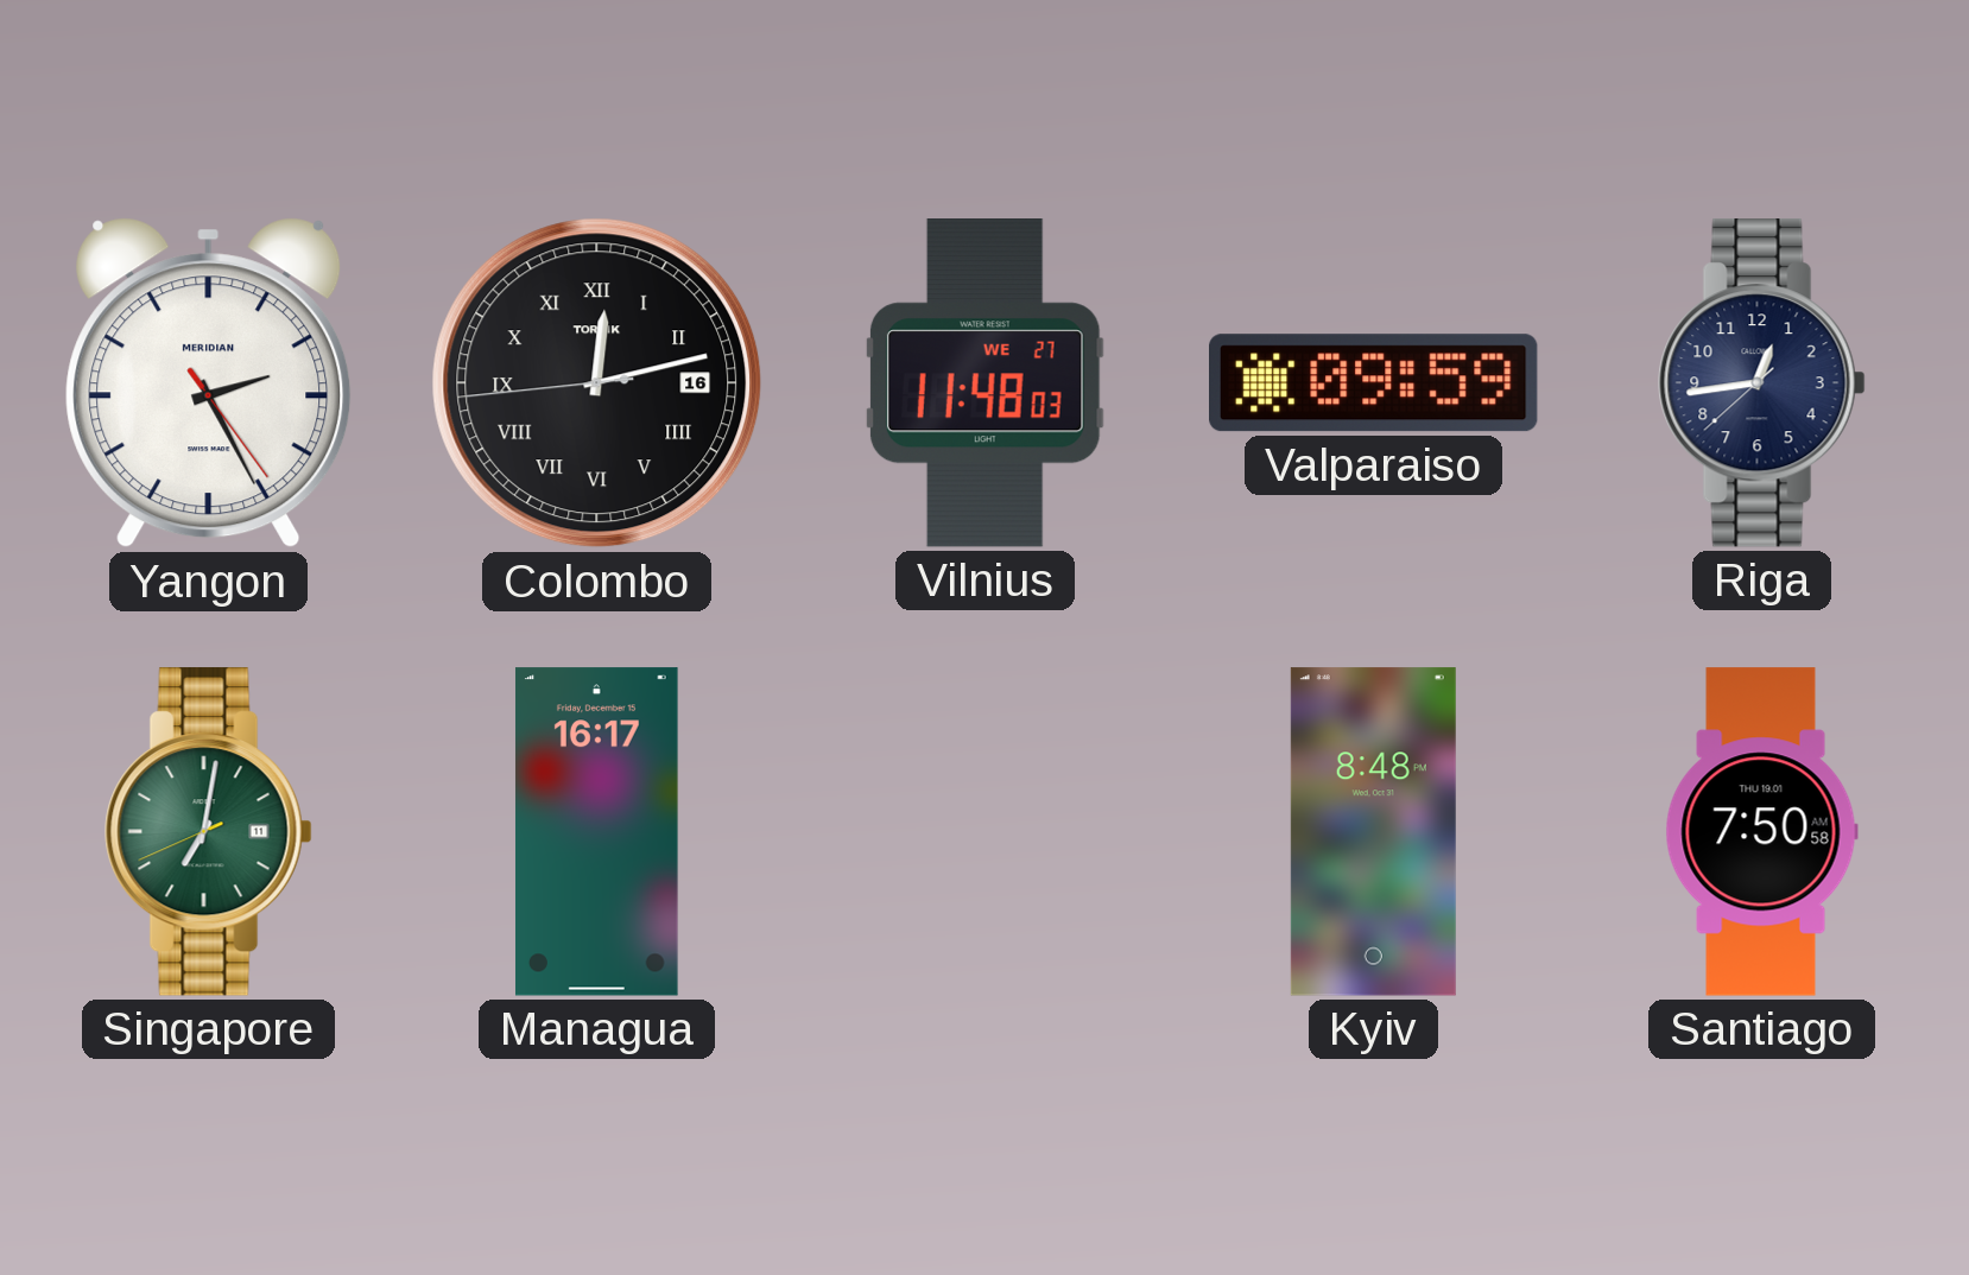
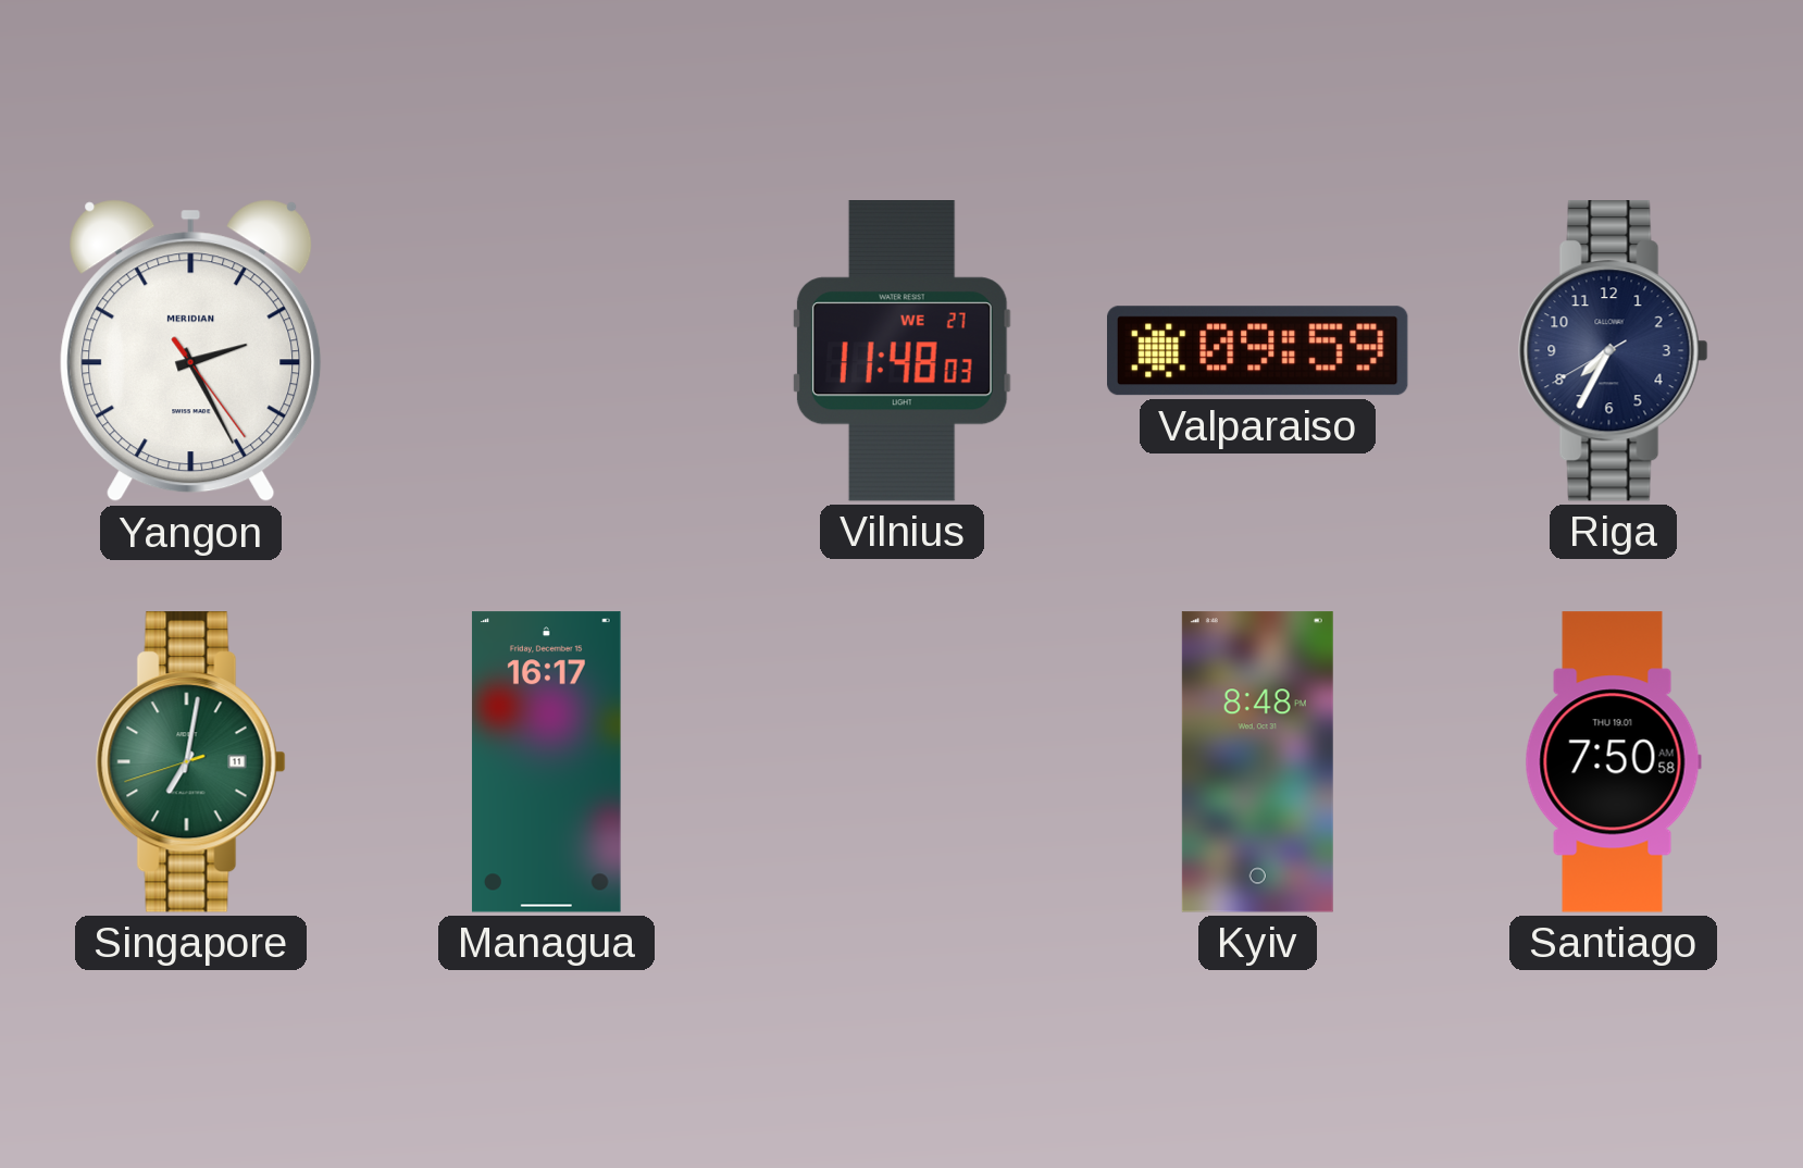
Colombo: 12:12 -> none
Riga: 12:43 -> 7:34
Singapore: 7:01:41 -> 7:01:42
